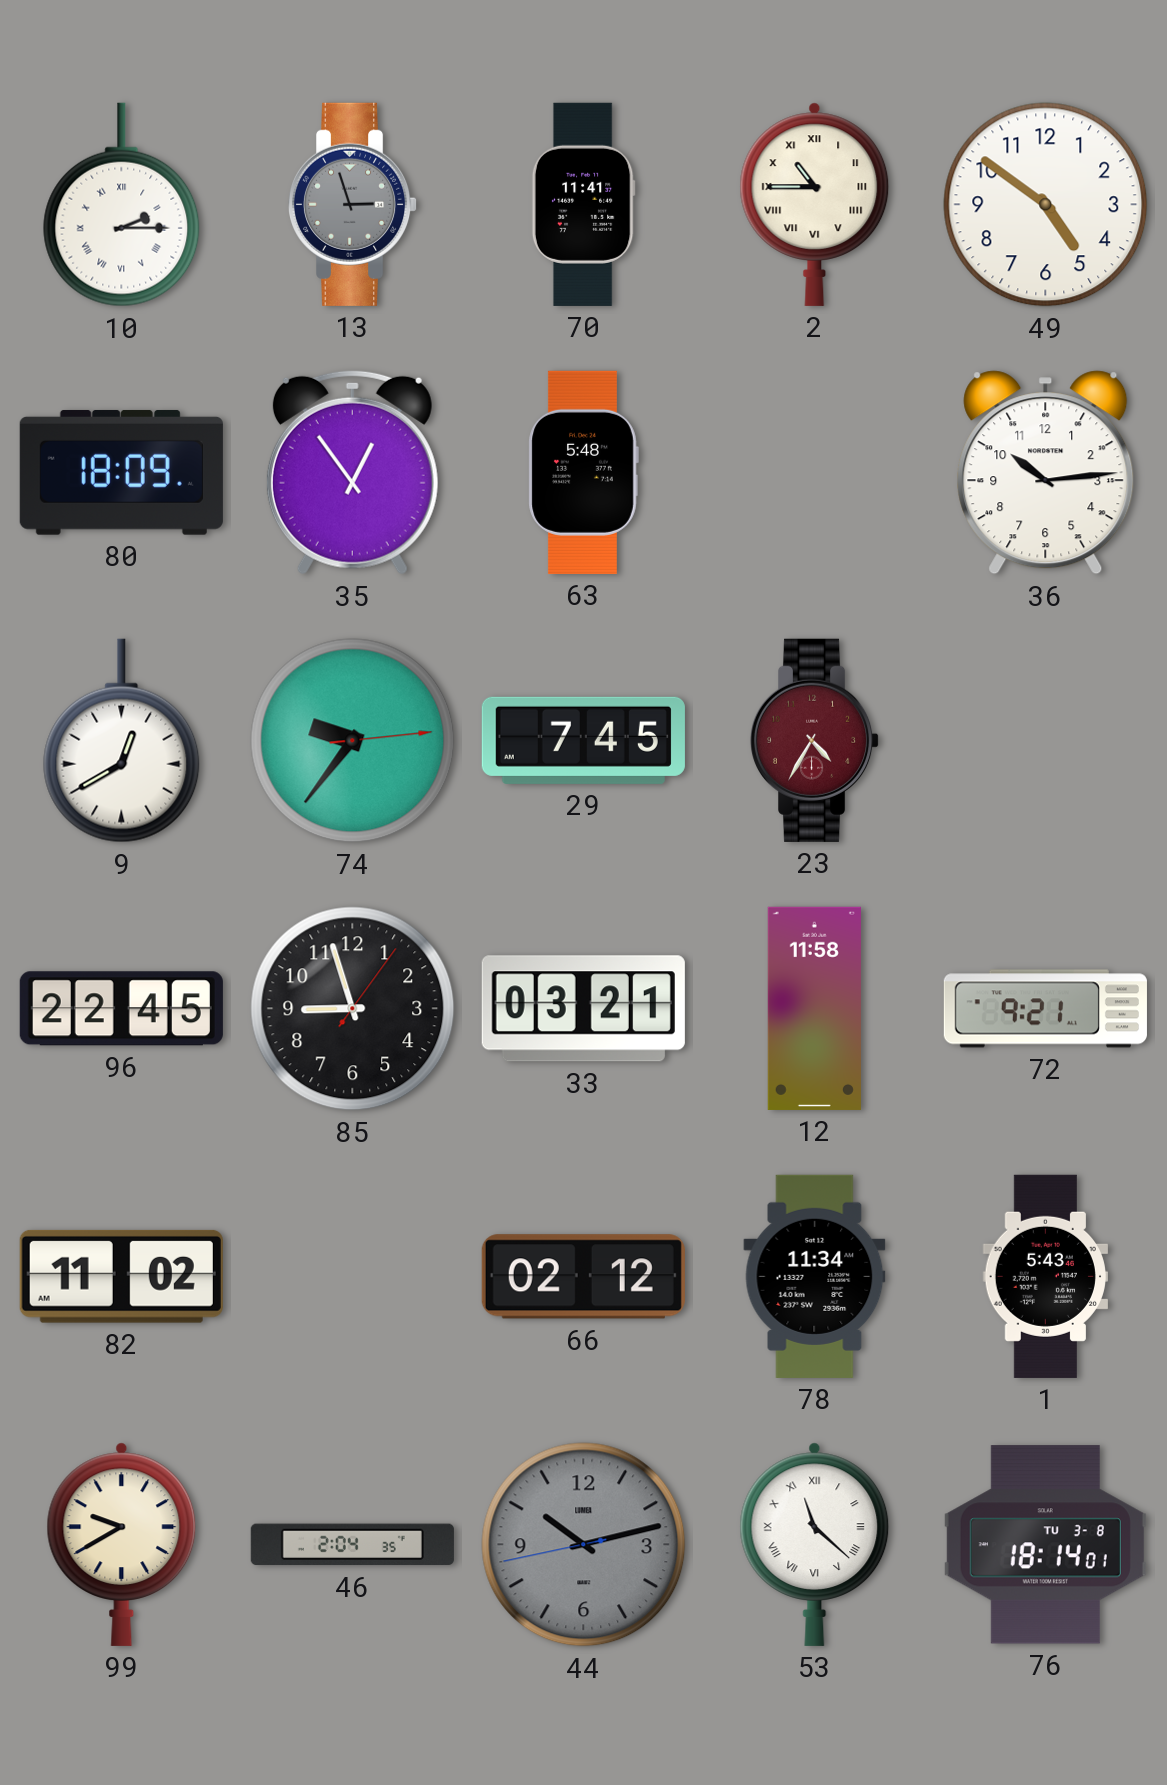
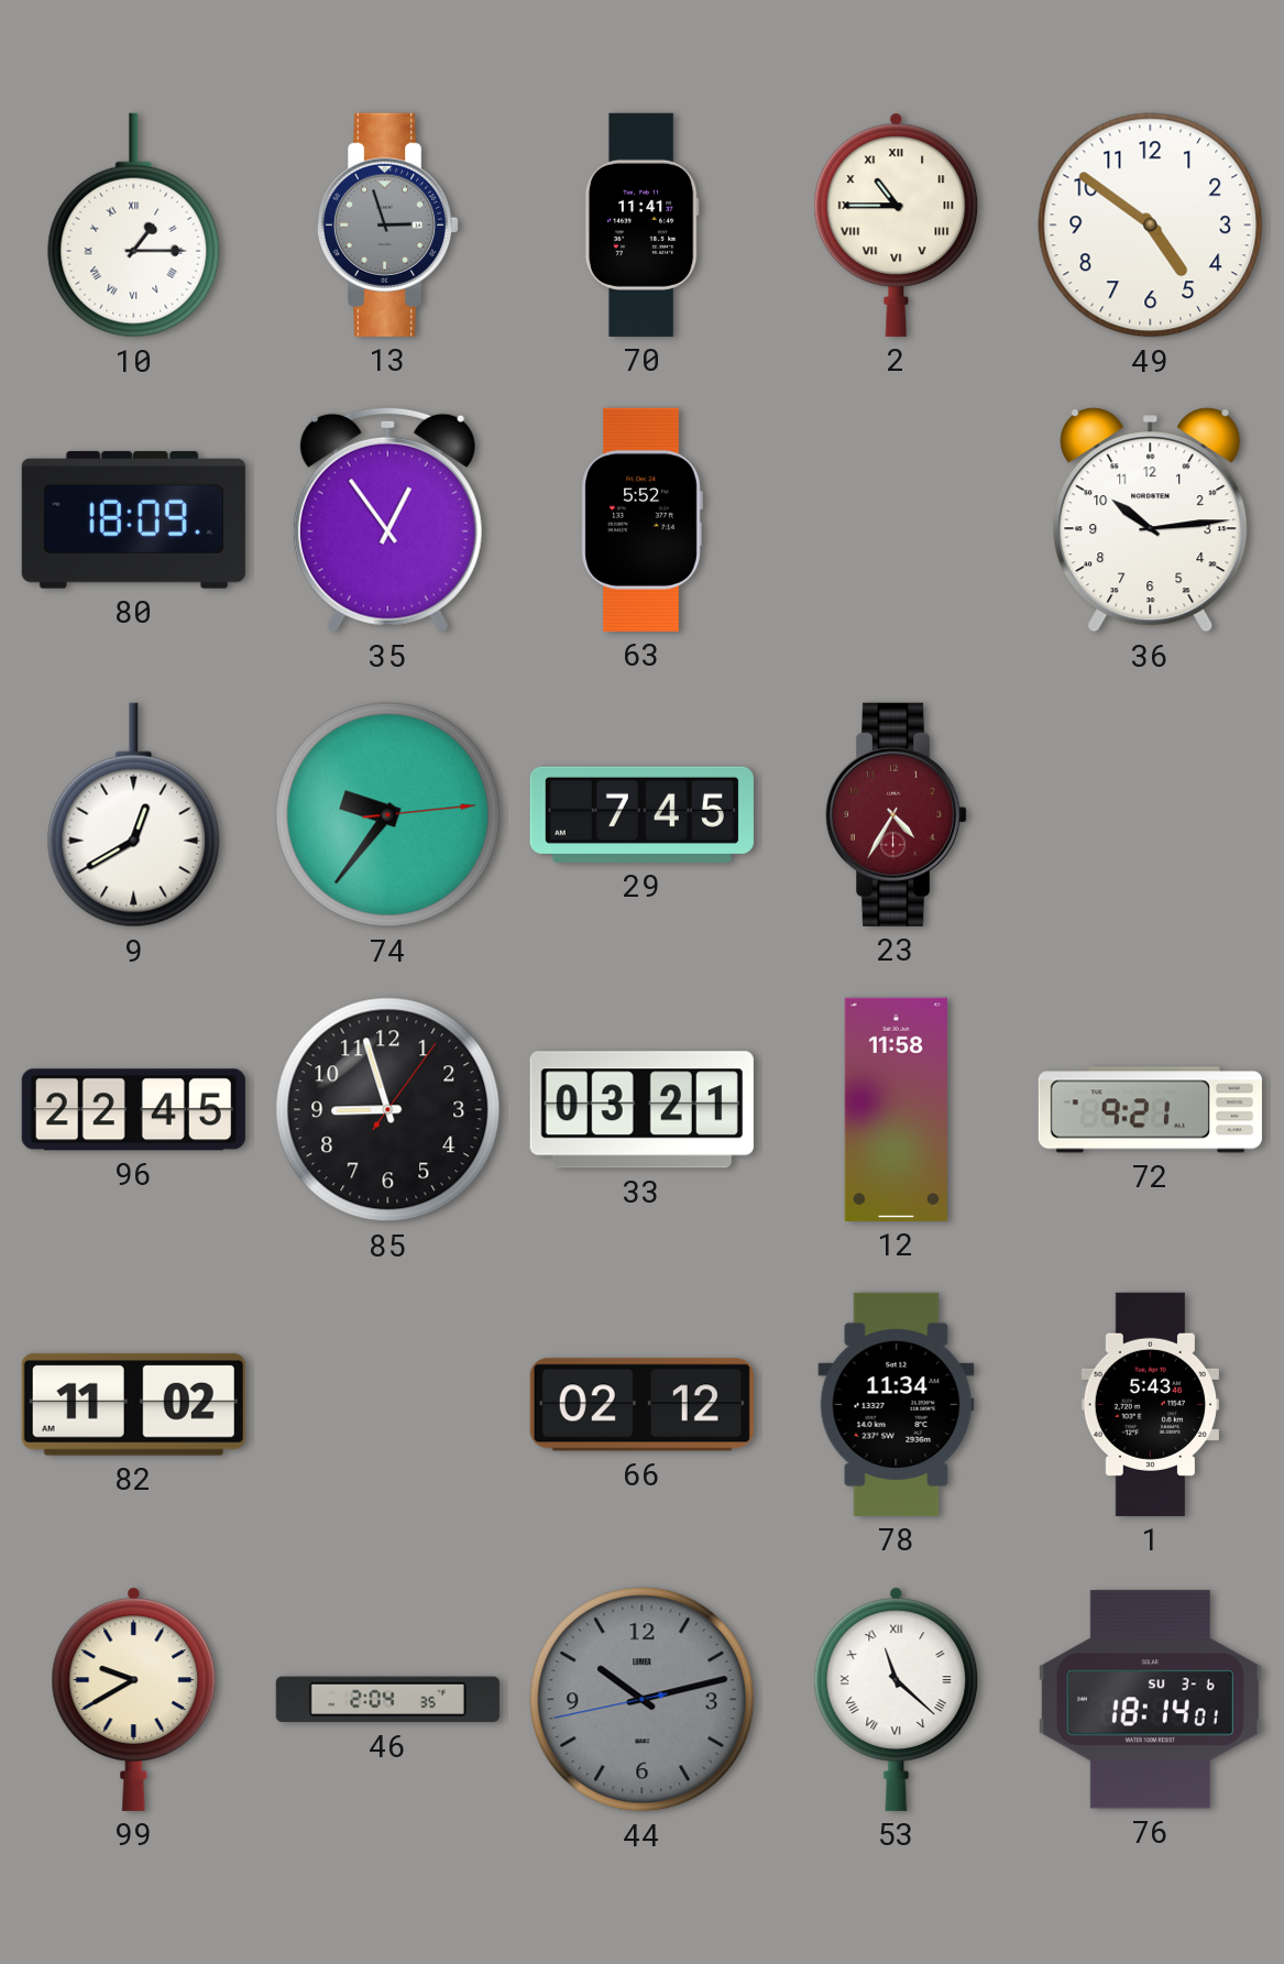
10: 2:15 -> 1:15
63: 5:48 -> 5:52
76 date: TU 3-8 -> SU 3-6
